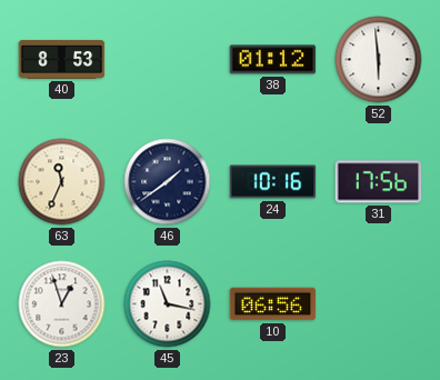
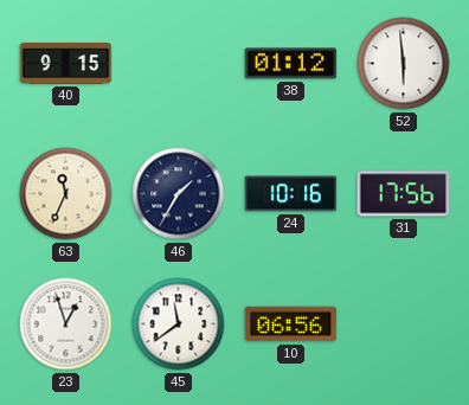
40: 8:53 -> 9:15
46: 1:39 -> 1:35
45: 11:17 -> 11:39
